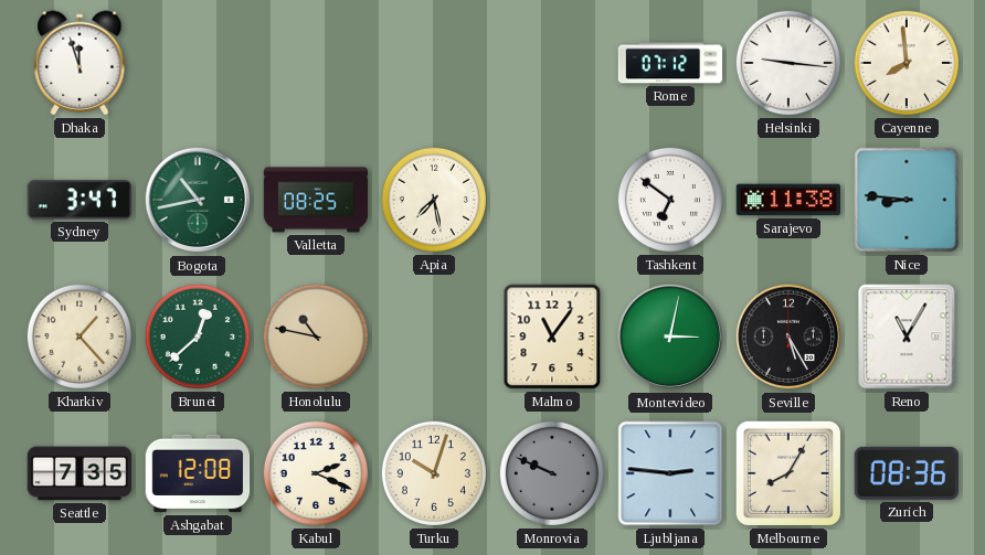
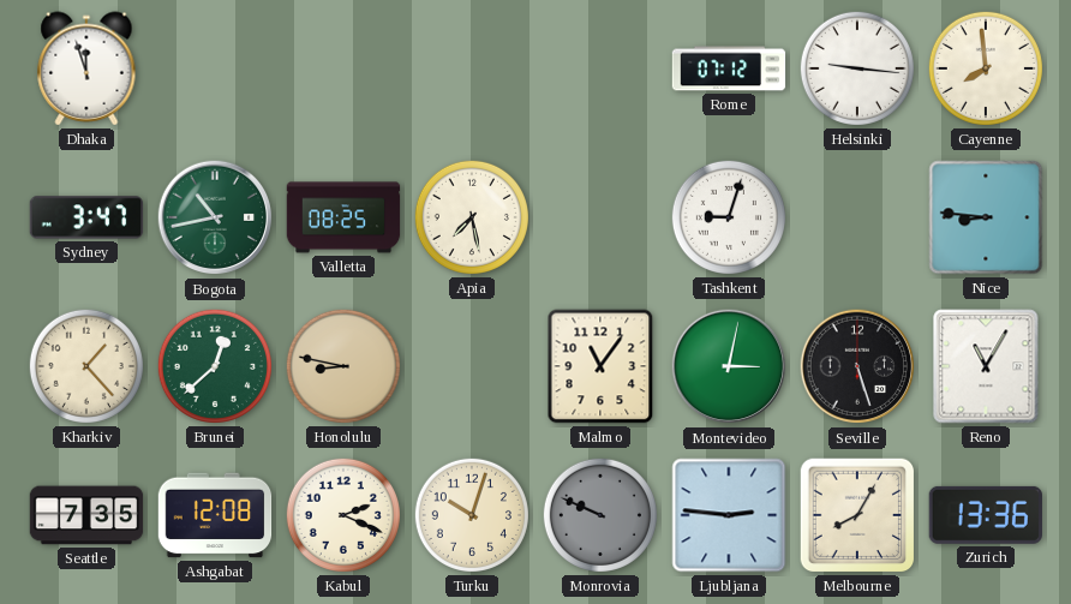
Tashkent: 6:51 -> 9:03
Sarajevo: 11:38 -> none
Honolulu: 10:47 -> 8:47
Seville: 5:25 -> 5:27
Zurich: 08:36 -> 13:36
